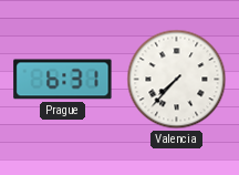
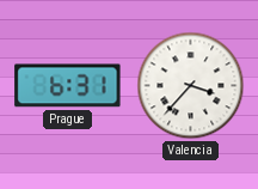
Valencia: 7:37 -> 3:37
